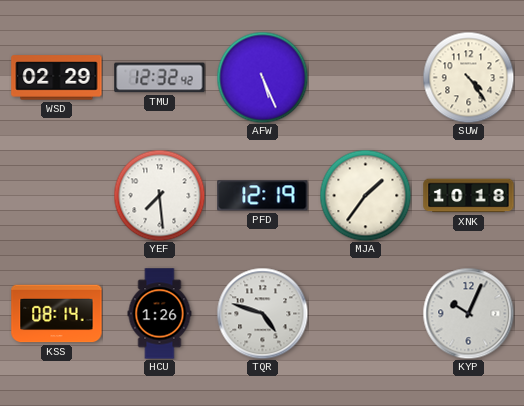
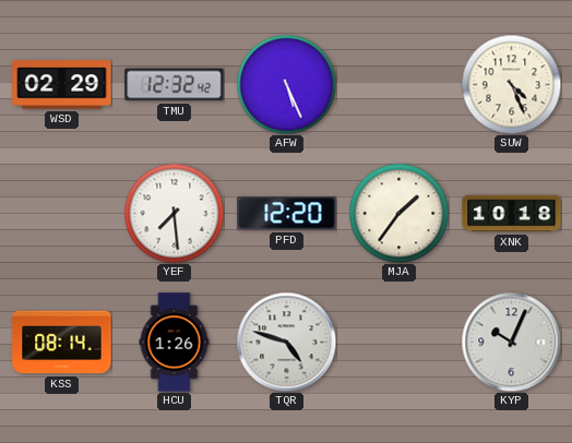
SUW: 4:24 -> 4:26
PFD: 12:19 -> 12:20
